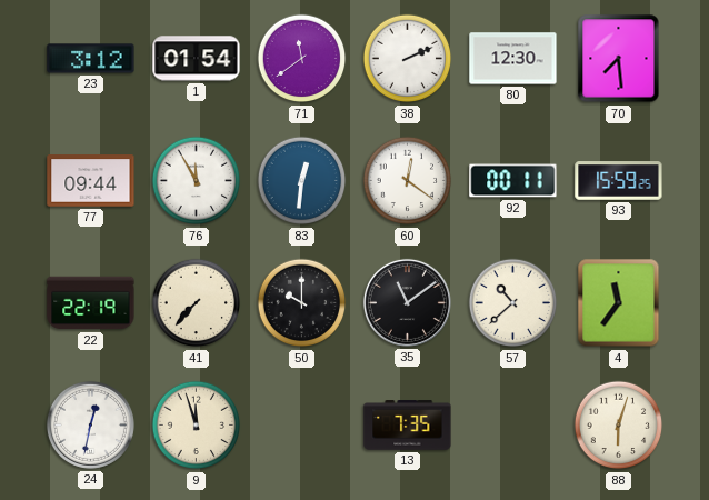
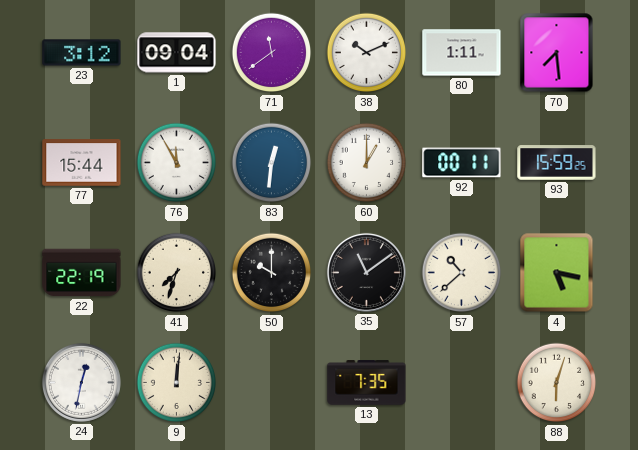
1: 01:54 -> 09:04
38: 2:11 -> 10:11
80: 12:30 -> 1:11
77: 09:44 -> 15:44
60: 12:21 -> 1:00
41: 7:37 -> 7:33
4: 11:36 -> 5:17
9: 11:57 -> 12:01
